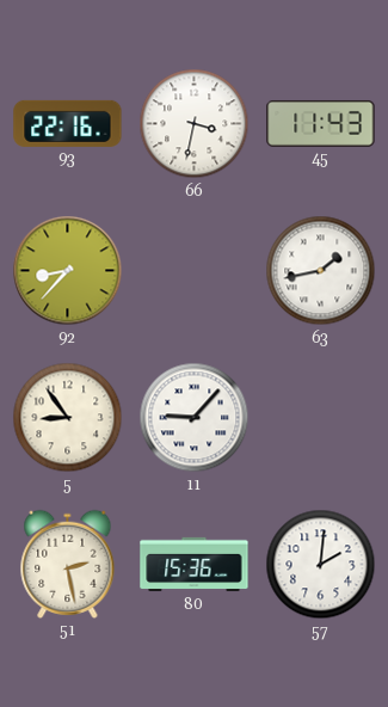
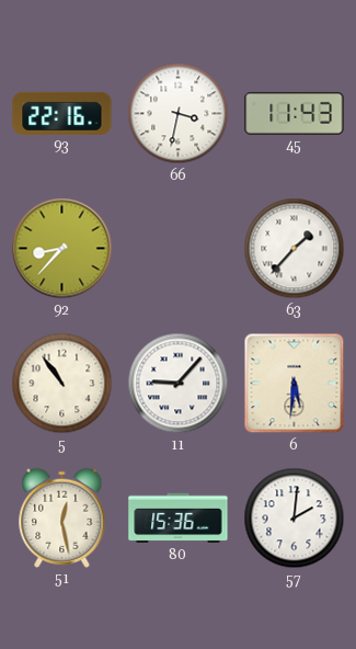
63: 1:43 -> 1:37
5: 8:54 -> 10:54
6: none -> 5:31
51: 2:28 -> 12:28
